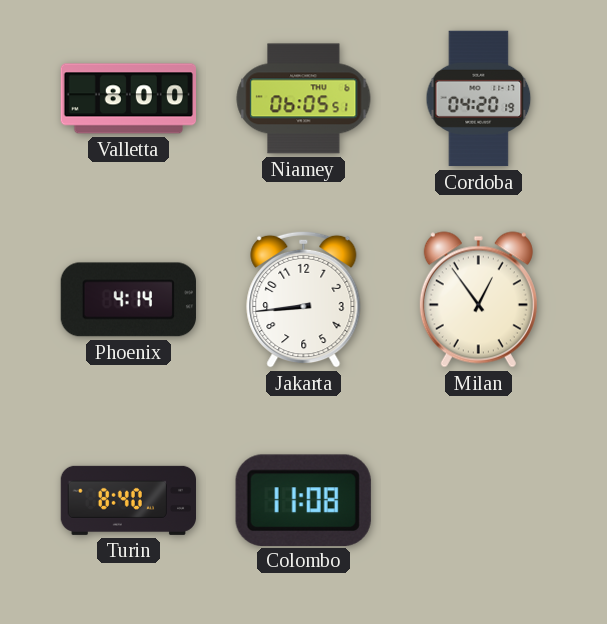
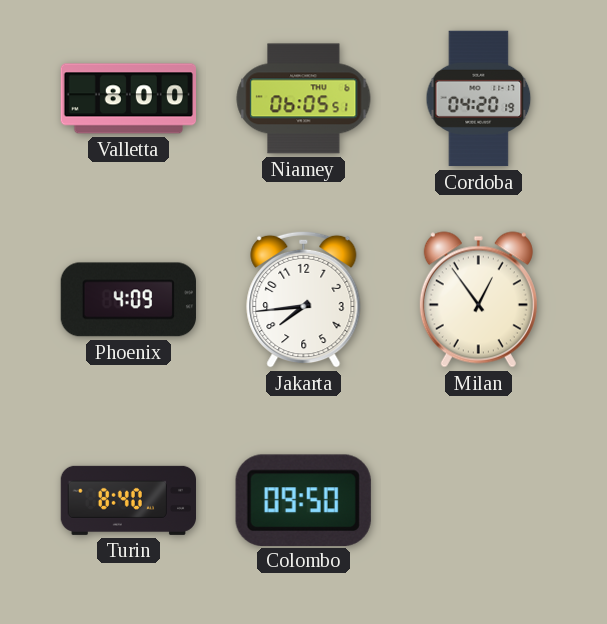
Phoenix: 4:14 -> 4:09
Jakarta: 8:44 -> 7:44
Colombo: 11:08 -> 09:50
